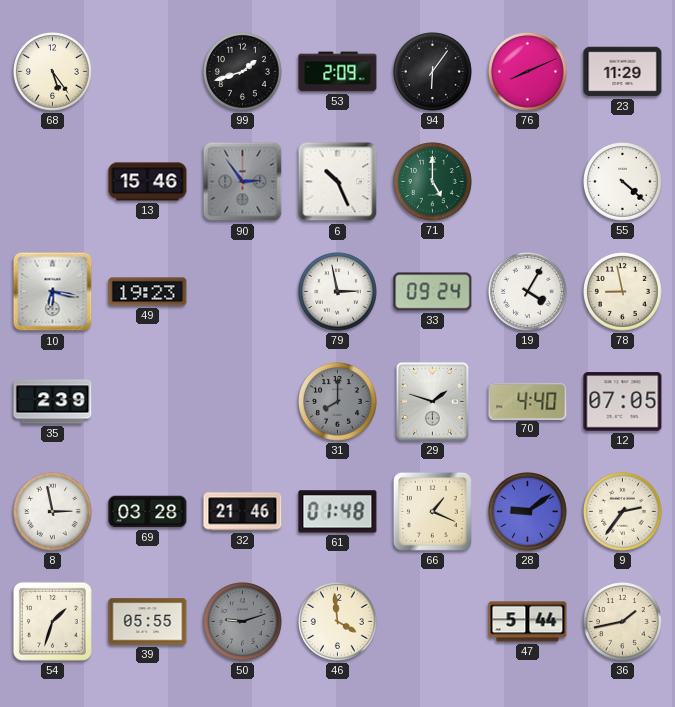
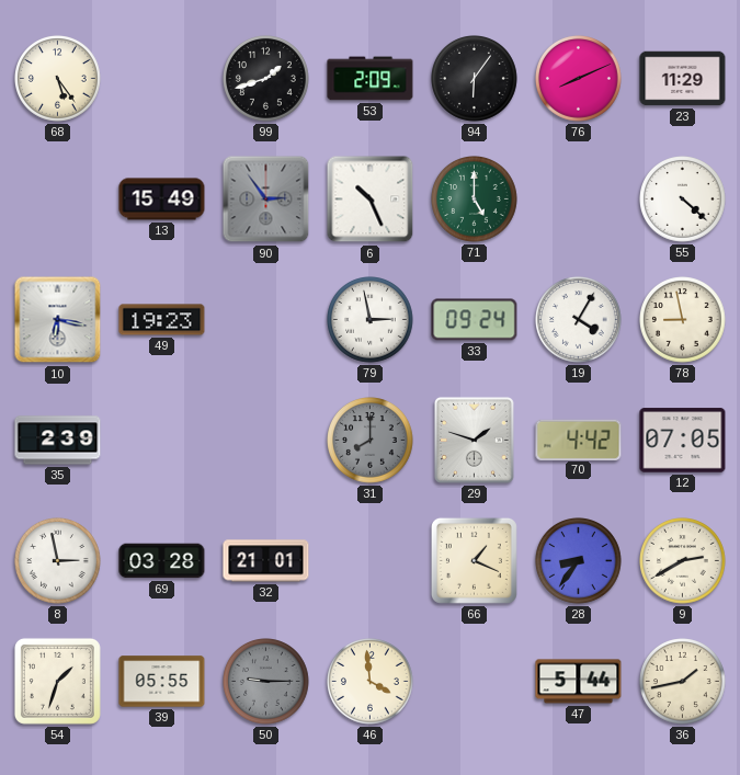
13: 15:46 -> 15:49
70: 4:40 -> 4:42
32: 21:46 -> 21:01
61: 01:48 -> none
28: 9:09 -> 8:36
9: 2:36 -> 2:40
50: 9:12 -> 9:15
